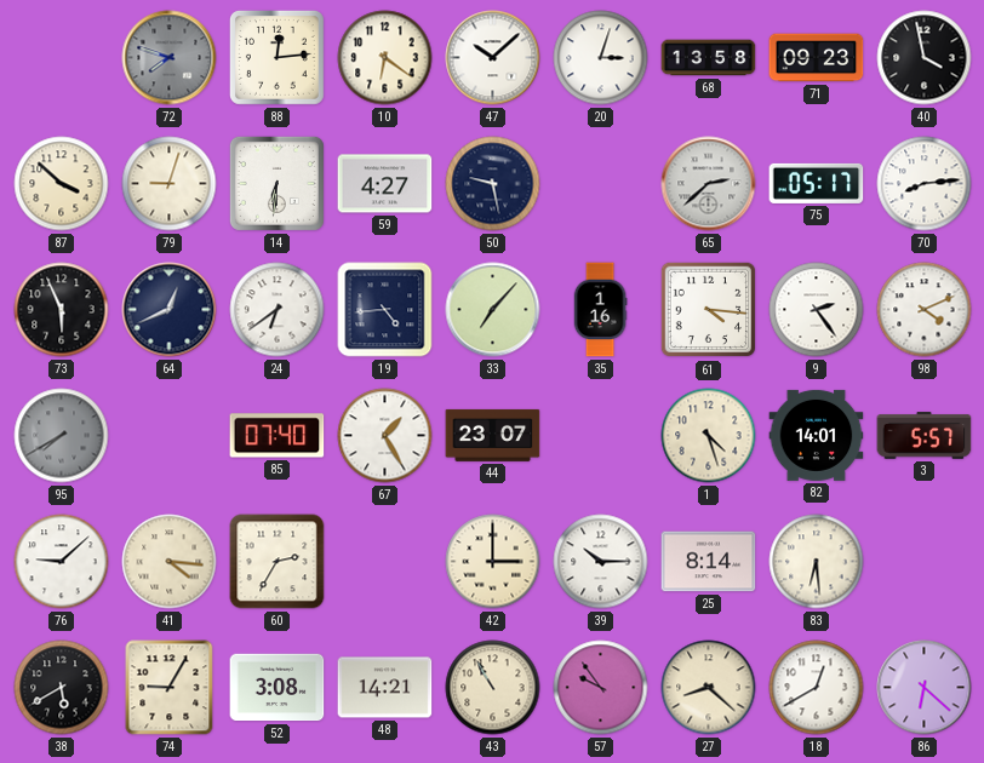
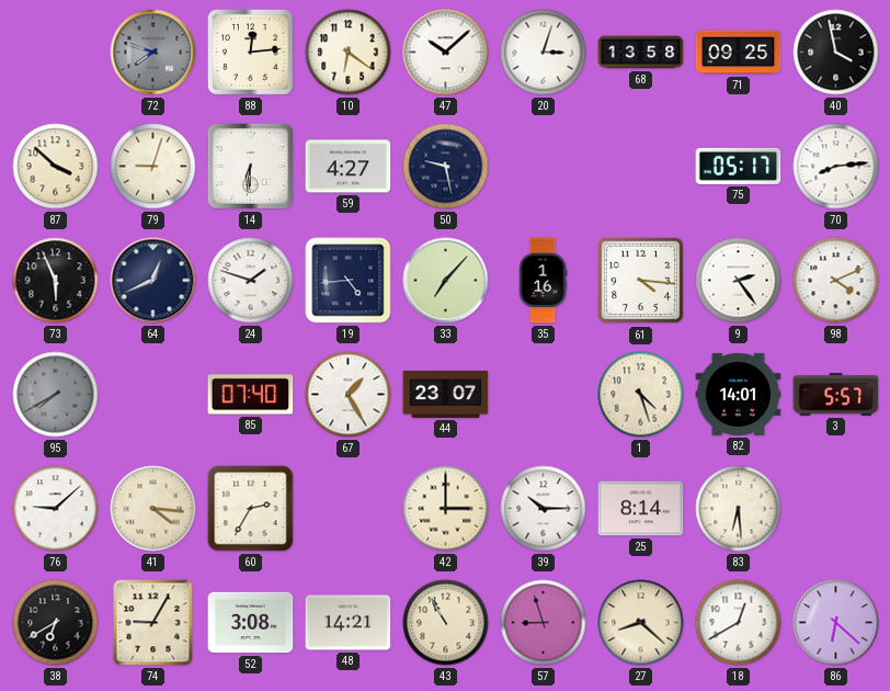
71: 09:23 -> 09:25
65: 2:38 -> none
24: 6:39 -> 1:48
38: 5:40 -> 6:40
57: 9:54 -> 8:57
